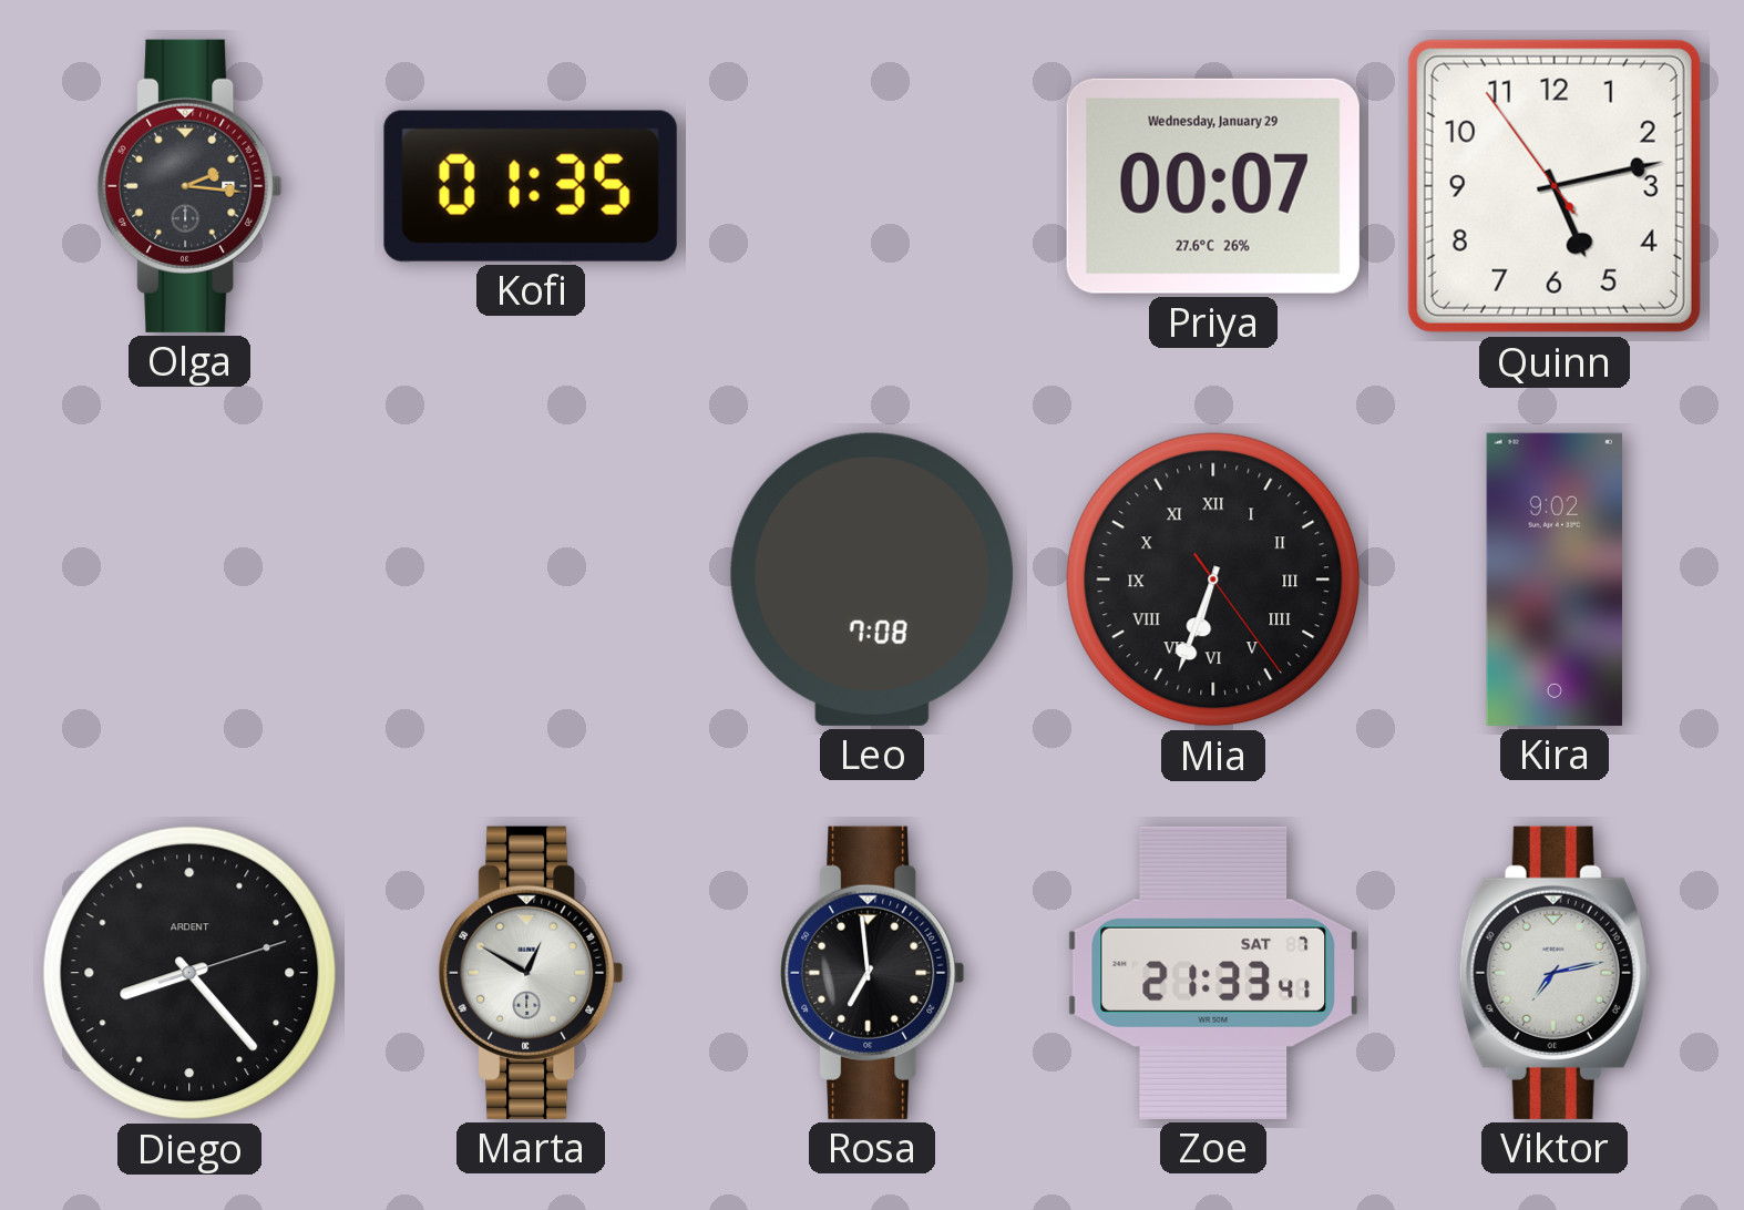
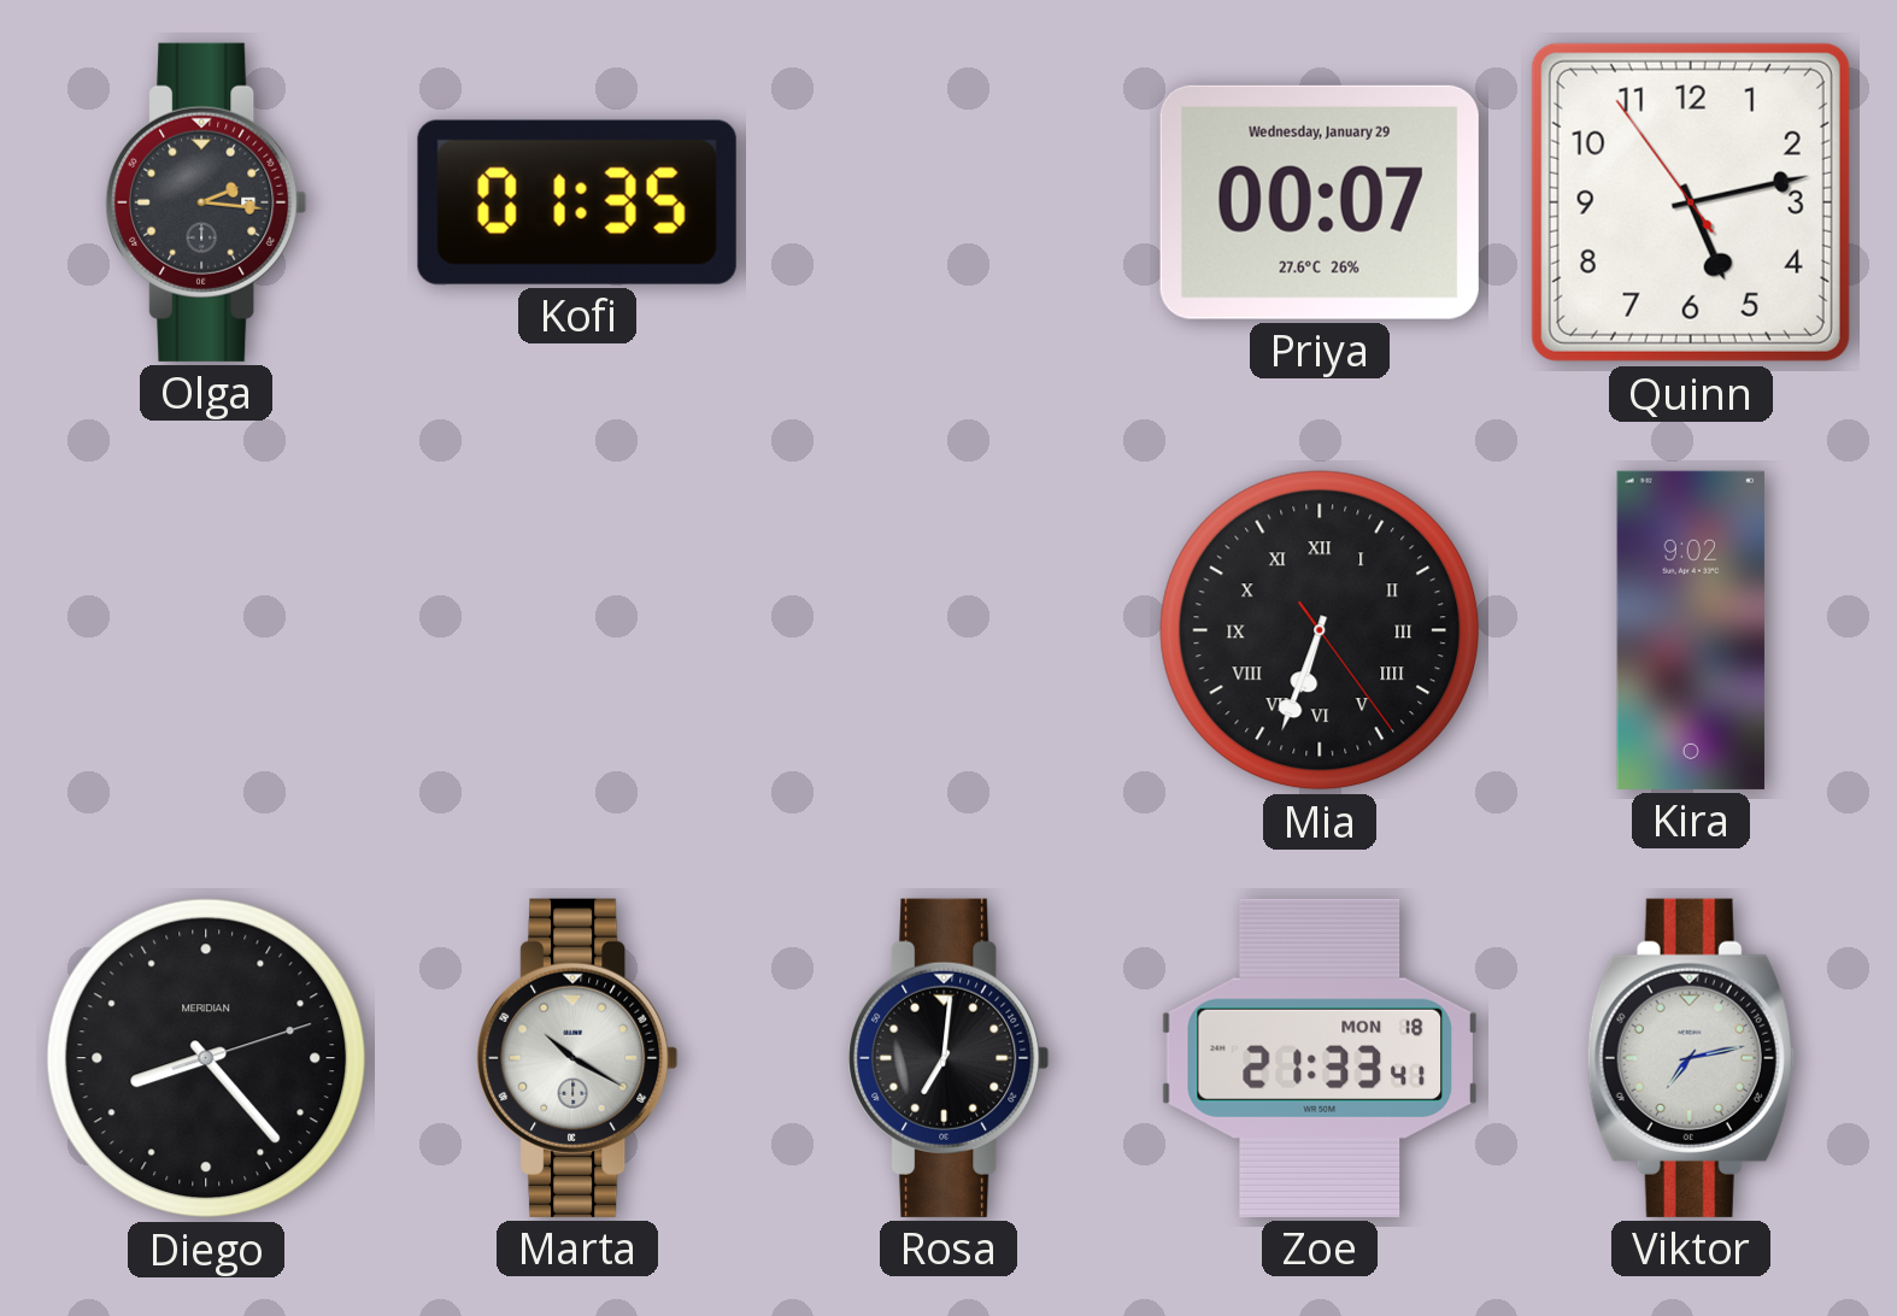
Leo: 7:08 -> none
Diego brand: ARDENT -> MERIDIAN
Marta: 12:50 -> 10:20
Rosa: 6:59 -> 7:01
Zoe date: SAT 7 -> MON 18
